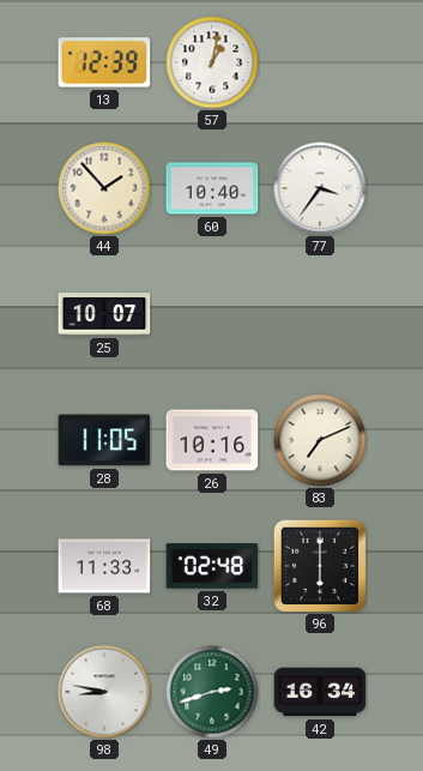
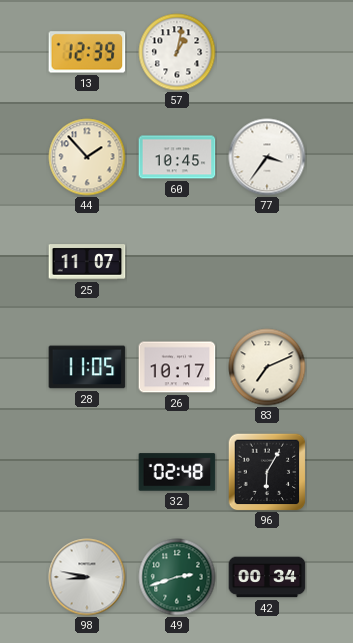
60: 10:40 -> 10:45
25: 10:07 -> 11:07
26: 10:16 -> 10:17
68: 11:33 -> none
96: 6:00 -> 6:05
42: 16:34 -> 00:34
